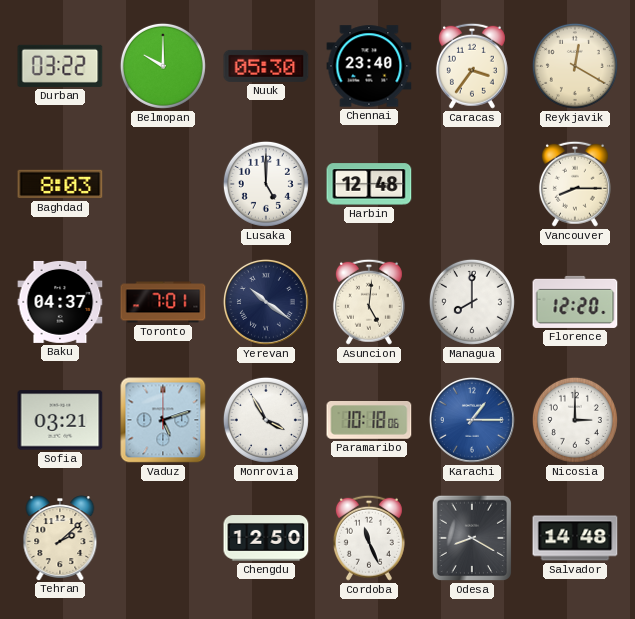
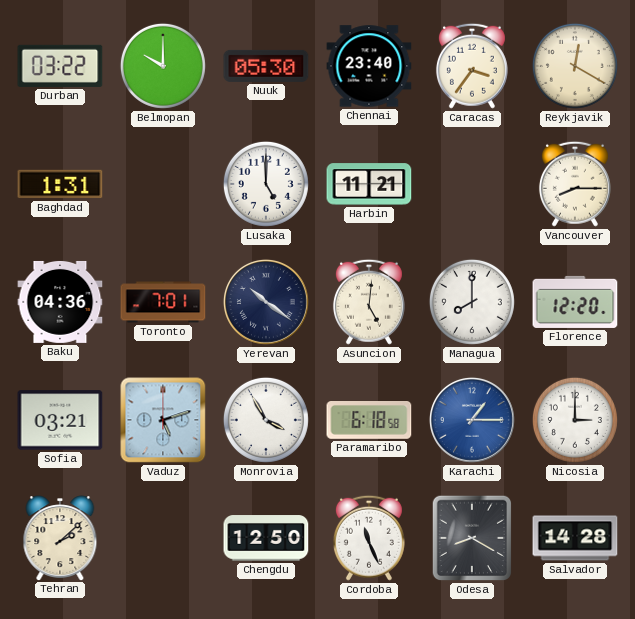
Baghdad: 8:03 -> 1:31
Harbin: 12:48 -> 11:21
Baku: 04:37 -> 04:36
Paramaribo: 10:18 -> 6:18
Salvador: 14:48 -> 14:28
